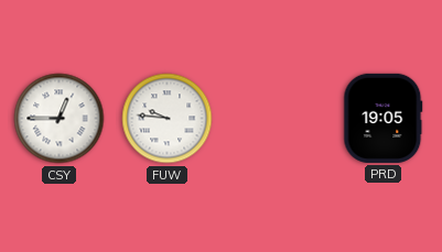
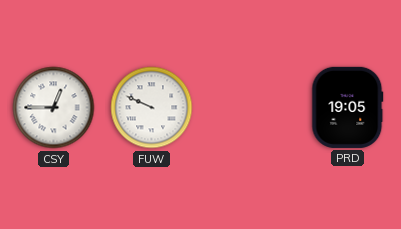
FUW: 9:46 -> 9:49
